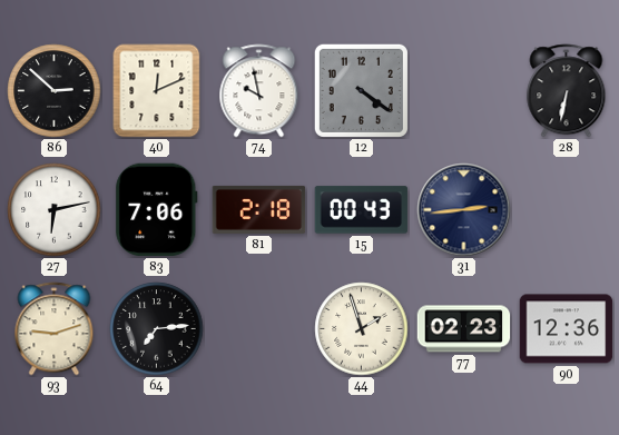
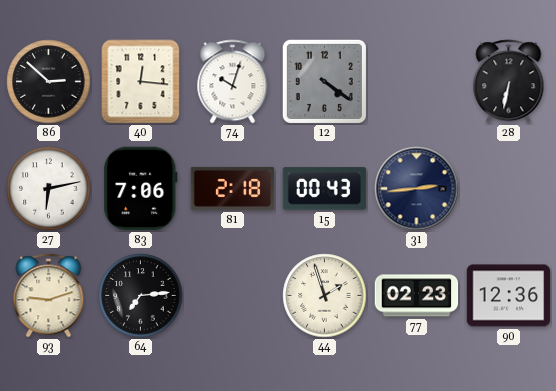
40: 12:11 -> 12:16
74: 9:58 -> 10:03
